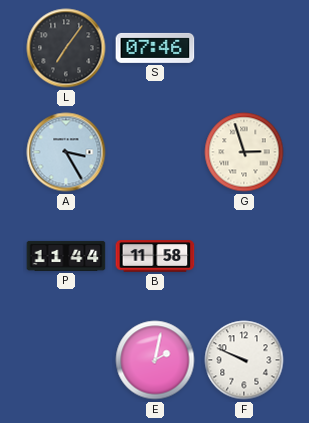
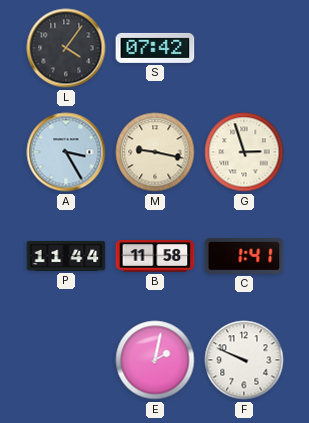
L: 7:06 -> 4:06
S: 07:46 -> 07:42
M: none -> 9:17
C: none -> 1:41
